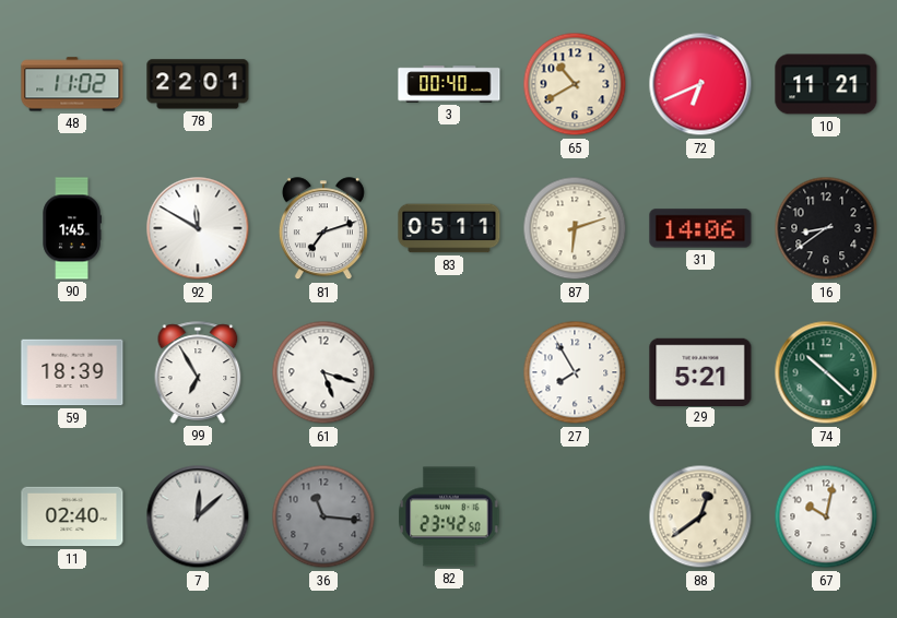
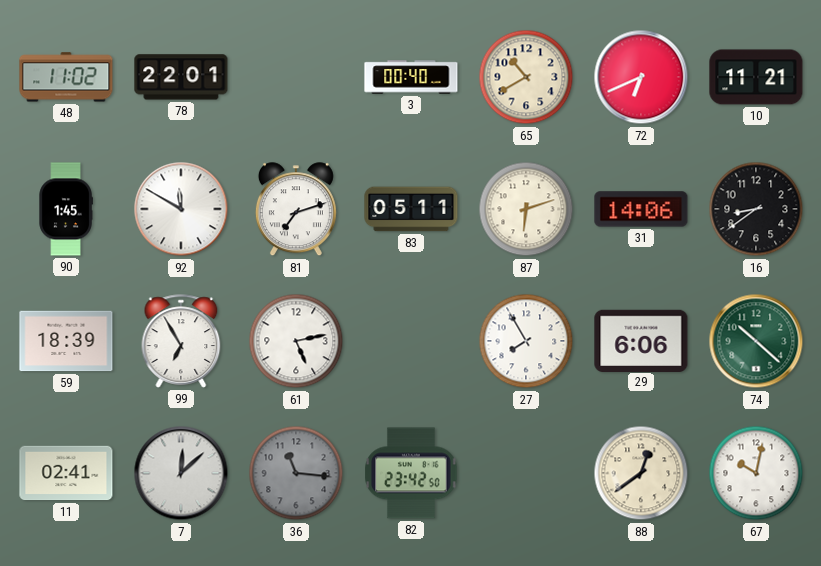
61: 5:18 -> 5:13
29: 5:21 -> 6:06
11: 02:40 -> 02:41
